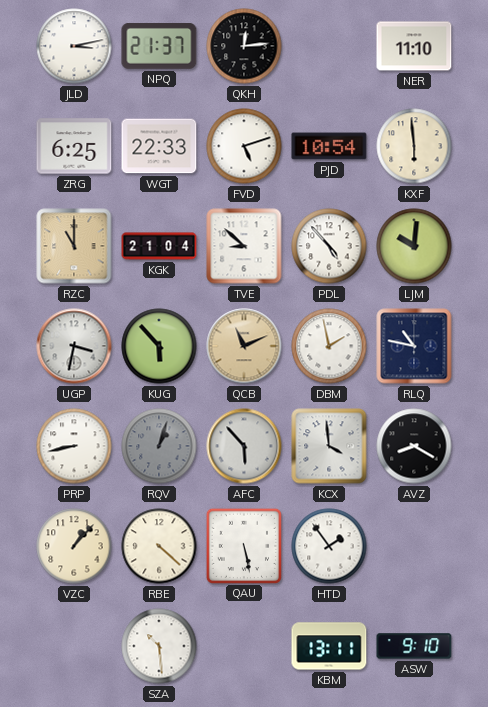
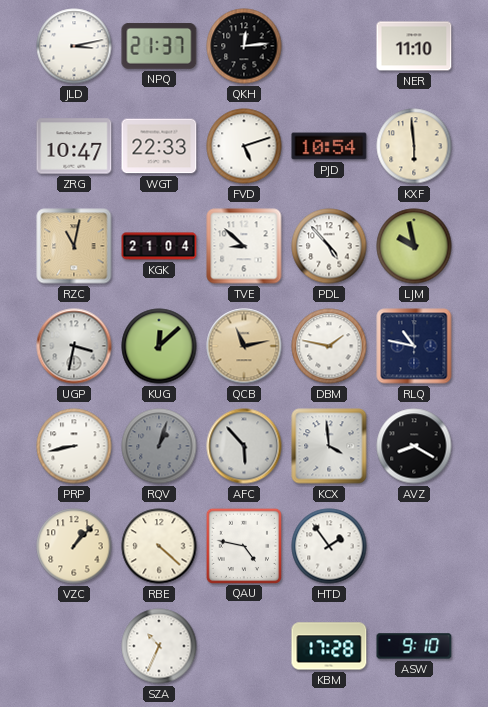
ZRG: 6:25 -> 10:47
RZC: 11:00 -> 11:02
LJM: 10:01 -> 9:58
KUG: 5:53 -> 12:08
QCB: 11:11 -> 11:13
DBM: 1:58 -> 1:47
QAU: 5:28 -> 4:47
SZA: 10:29 -> 10:34
KBM: 13:11 -> 17:28
